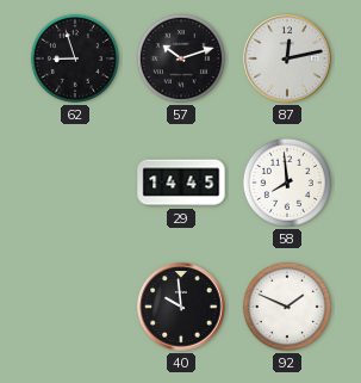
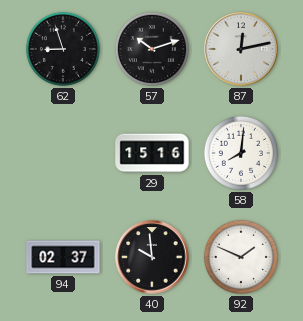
29: 14:45 -> 15:16
58: 7:59 -> 8:01
94: none -> 02:37
